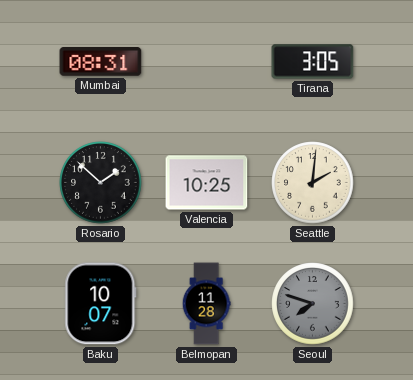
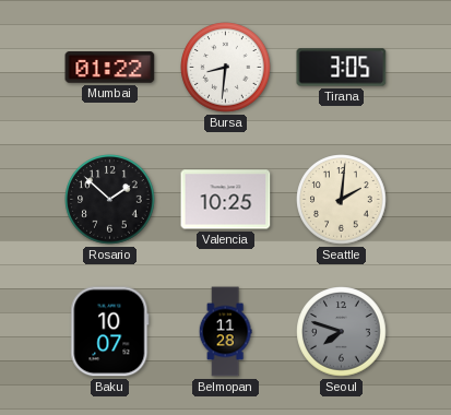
Mumbai: 08:31 -> 01:22
Bursa: none -> 8:31
